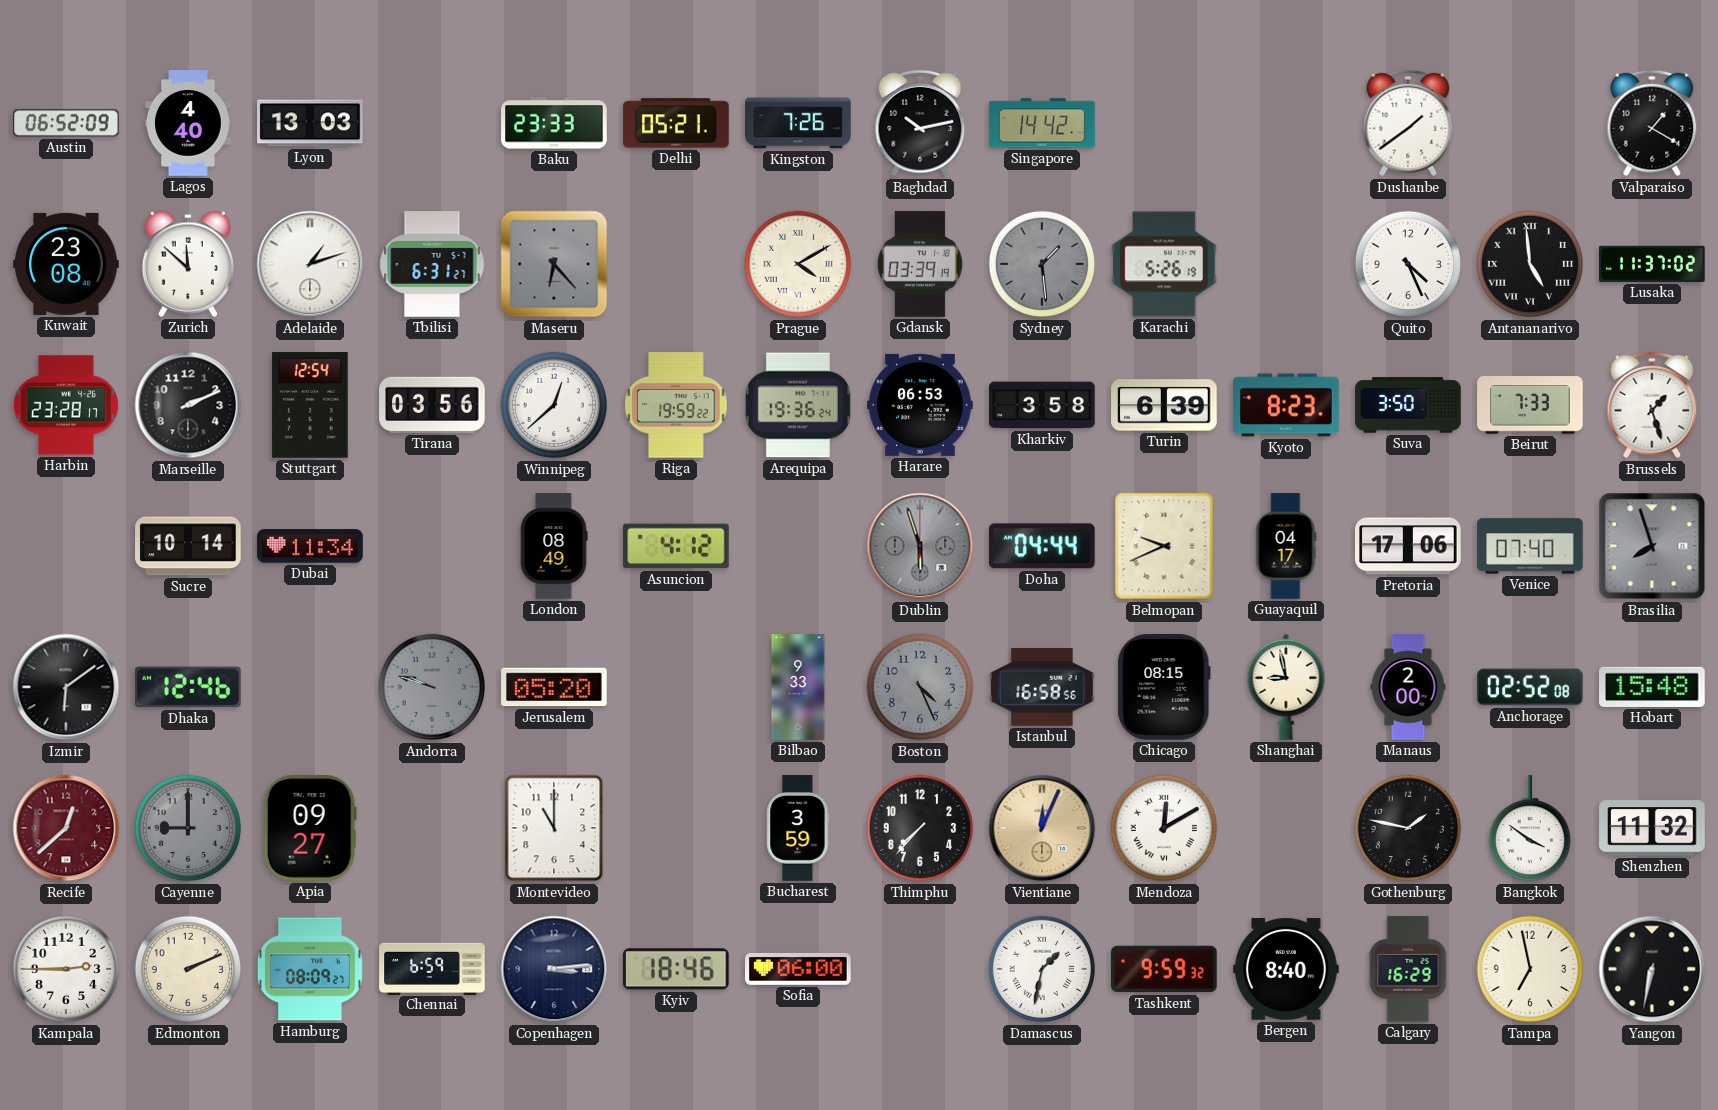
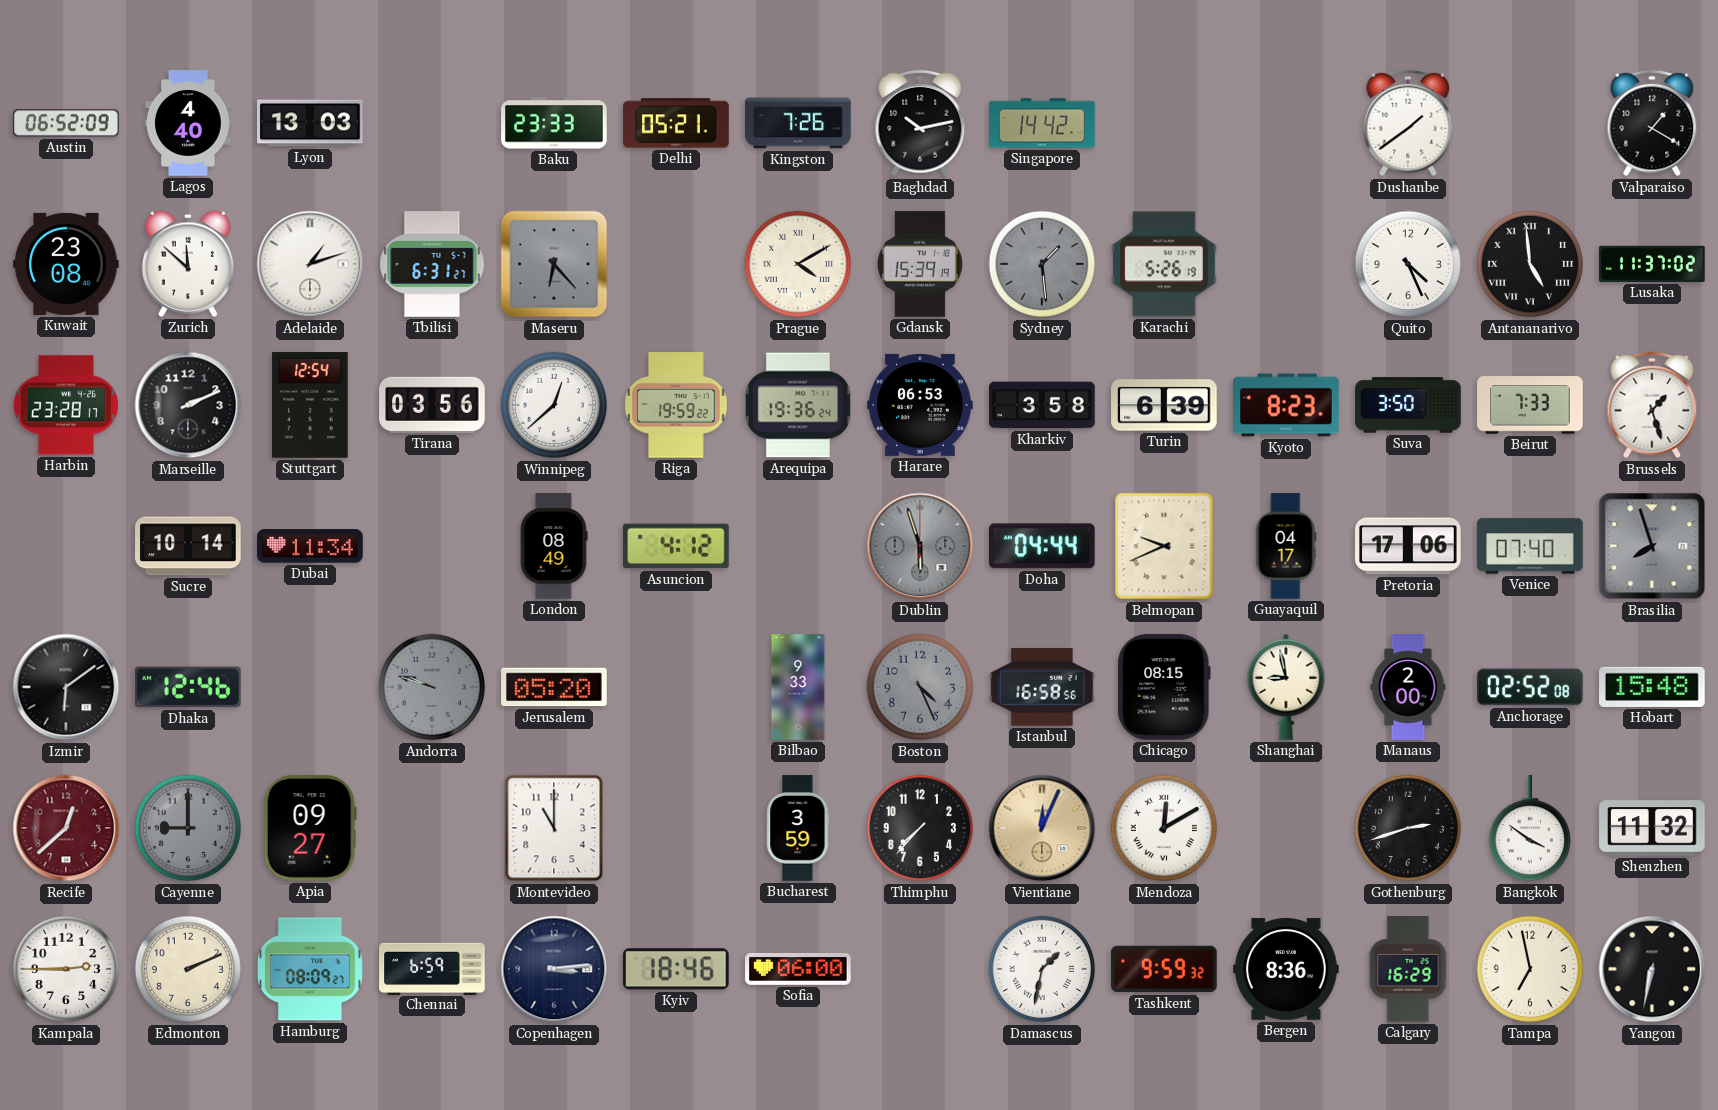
Gdansk: 03:39 -> 15:39
Gothenburg: 1:47 -> 2:42
Bergen: 8:40 -> 8:36
